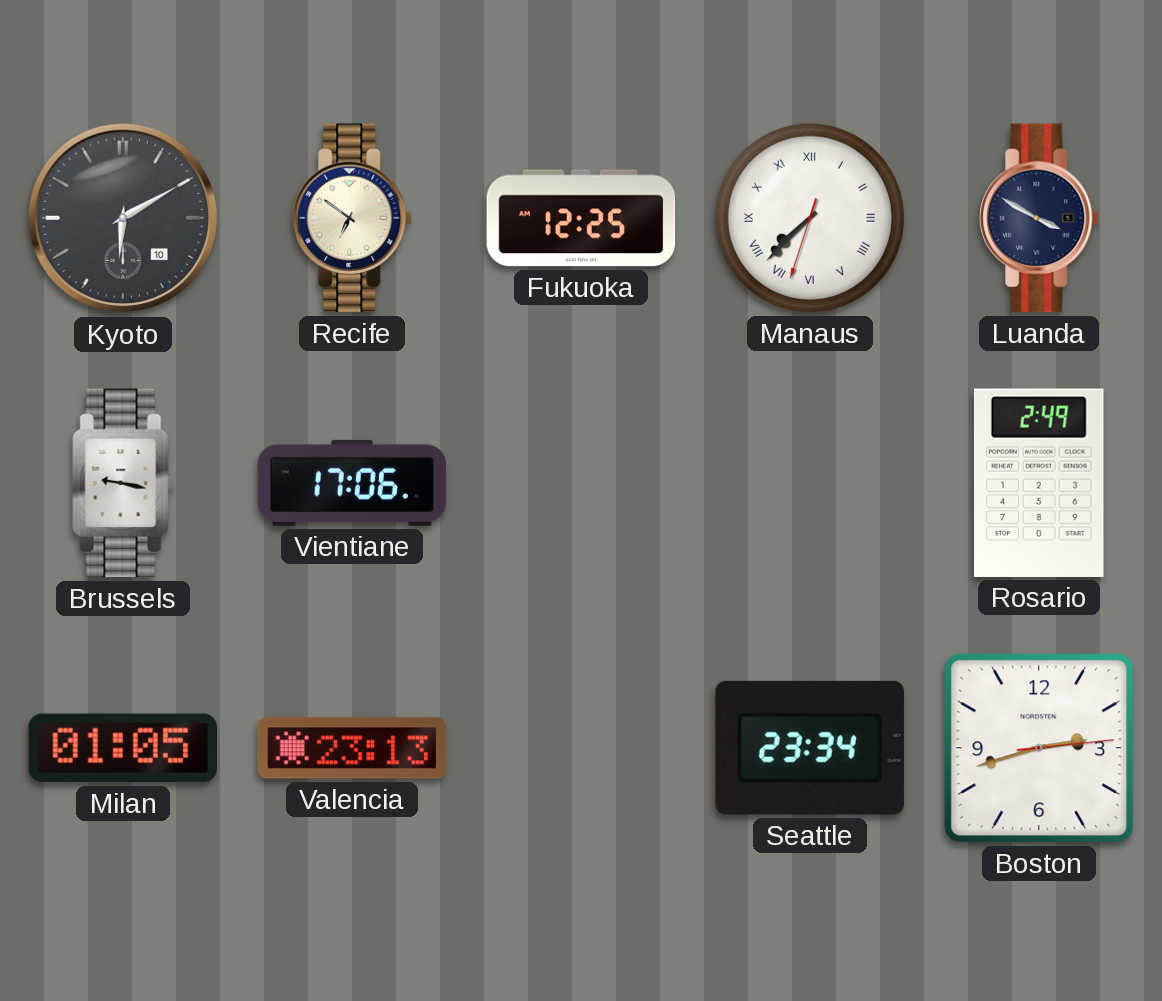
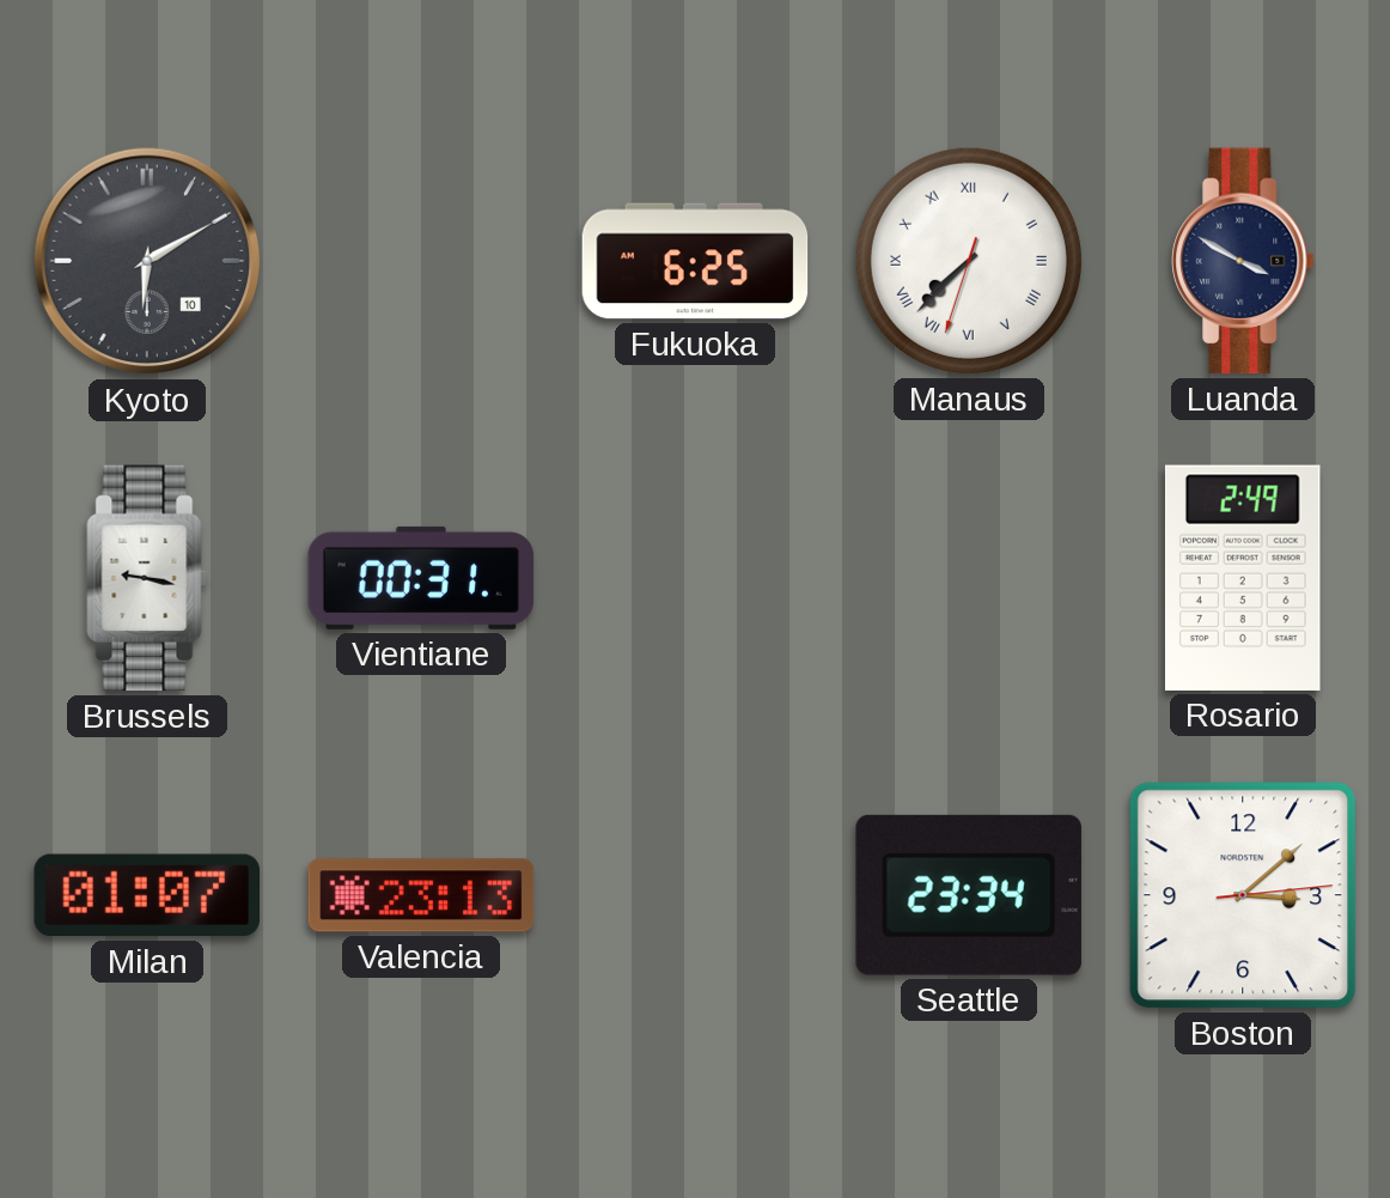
Recife: 6:51 -> none
Fukuoka: 12:25 -> 6:25
Vientiane: 17:06 -> 00:31
Milan: 01:05 -> 01:07
Boston: 2:42 -> 3:08
